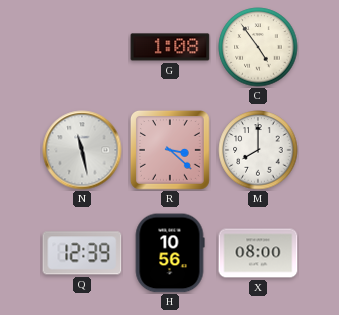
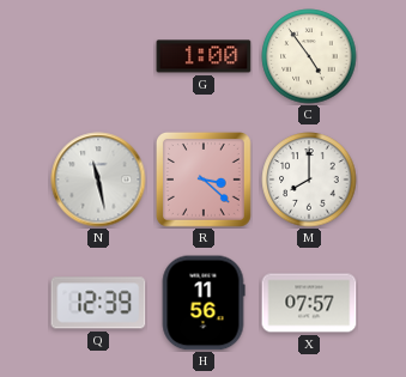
G: 1:08 -> 1:00
H: 10:56 -> 11:56
X: 08:00 -> 07:57
